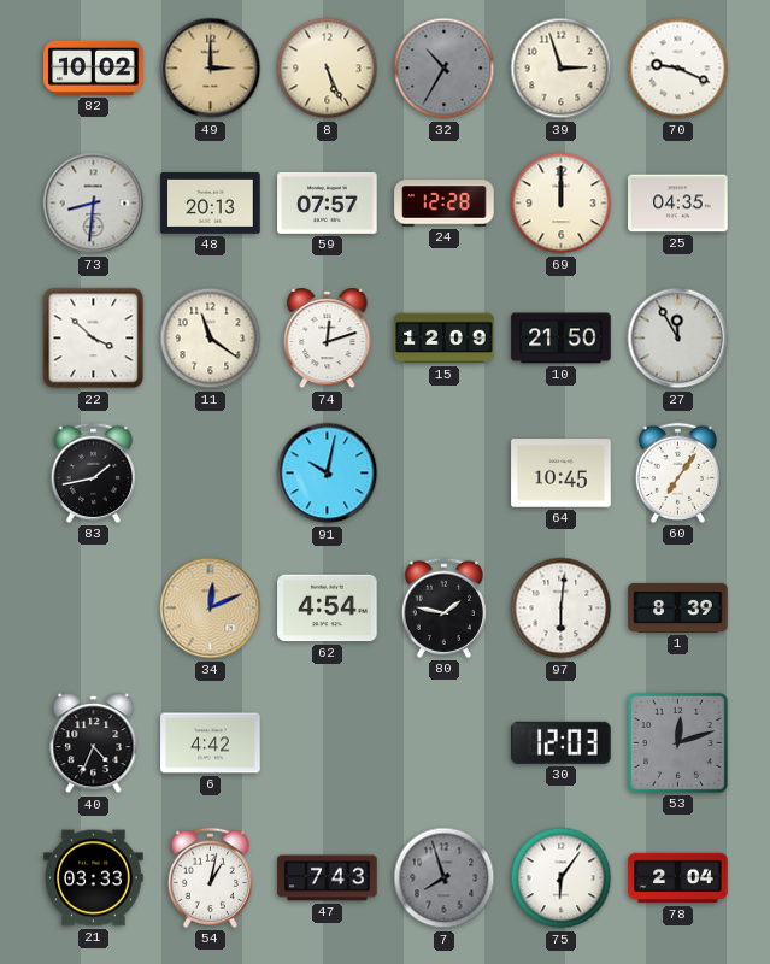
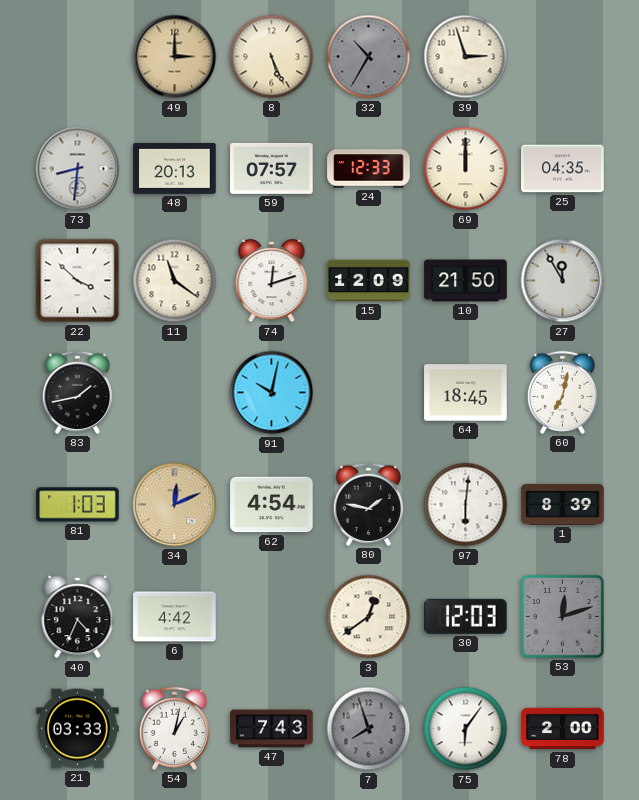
82: 10:02 -> none
70: 9:19 -> none
24: 12:28 -> 12:33
64: 10:45 -> 18:45
60: 7:06 -> 7:02
81: none -> 1:03
3: none -> 12:39
78: 2:04 -> 2:00
